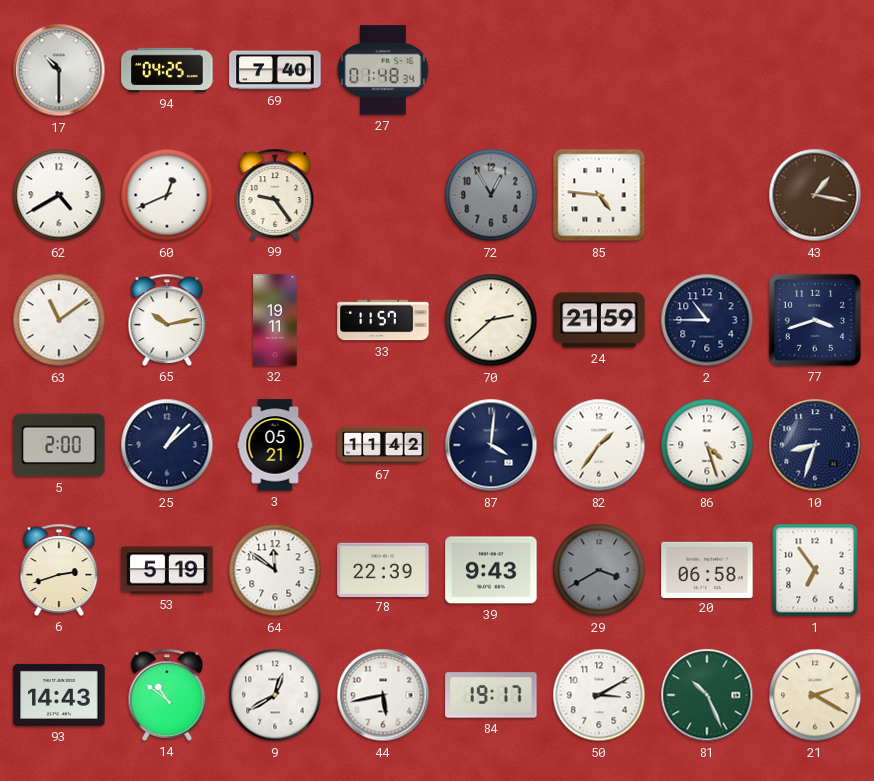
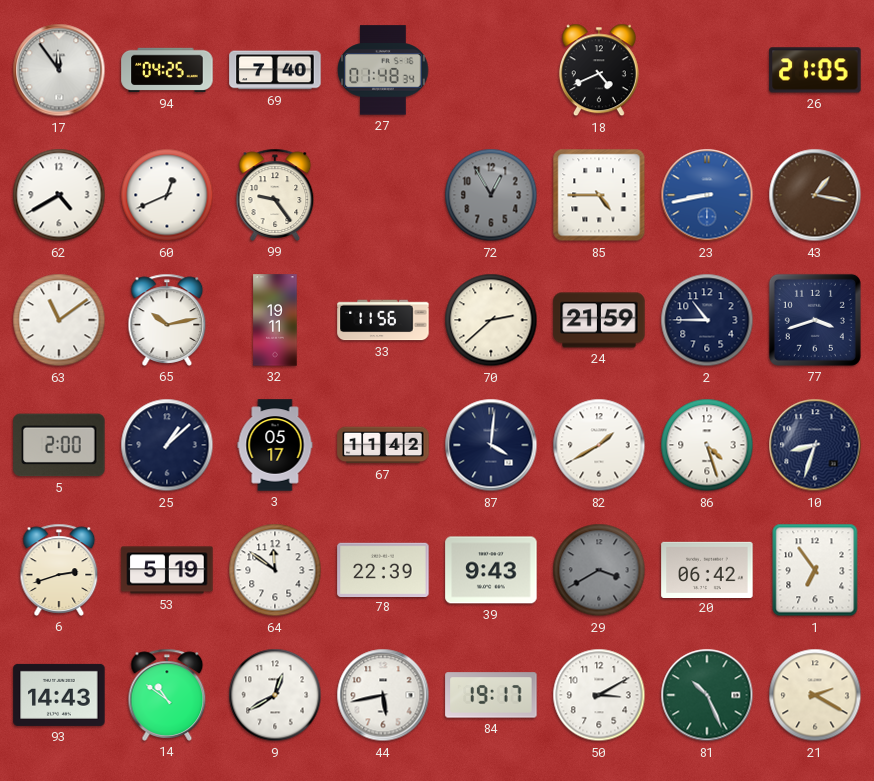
17: 10:30 -> 11:54
18: none -> 4:41
26: none -> 21:05
85: 4:46 -> 4:45
23: none -> 8:43
33: 11:57 -> 11:56
3: 05:21 -> 05:17
82: 1:36 -> 1:40
20: 06:58 -> 06:42
